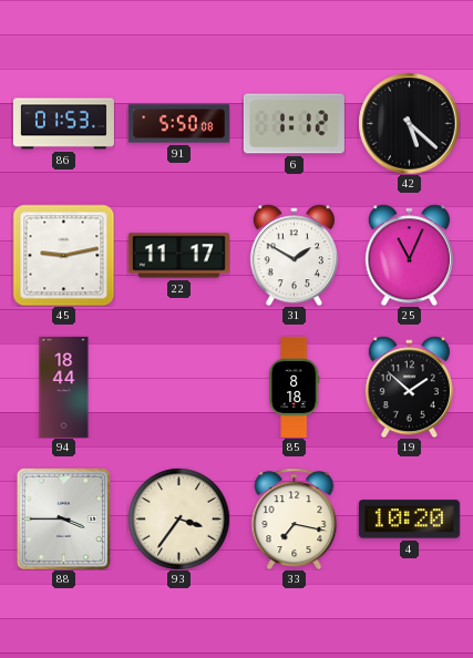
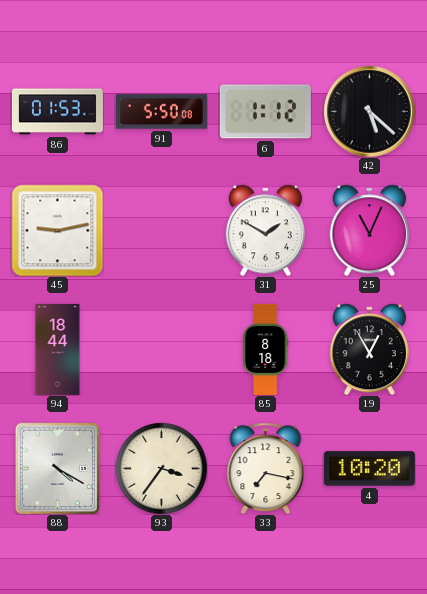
22: 11:17 -> none
19: 1:52 -> 12:55
88: 3:45 -> 4:20
